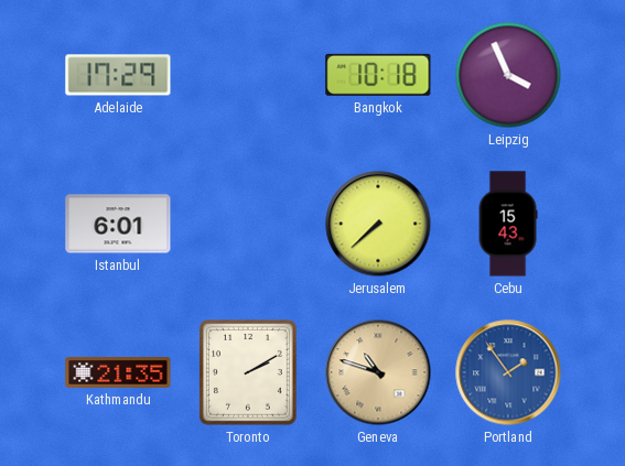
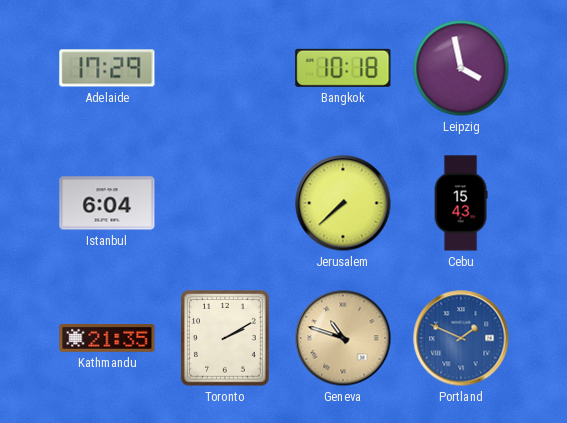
Leipzig: 3:56 -> 3:58
Istanbul: 6:01 -> 6:04
Portland: 1:54 -> 1:49
